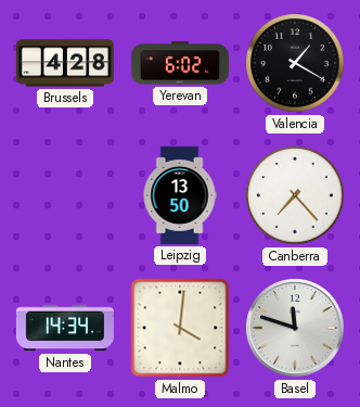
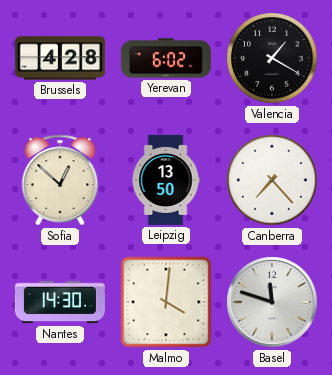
Sofia: none -> 12:52
Nantes: 14:34 -> 14:30
